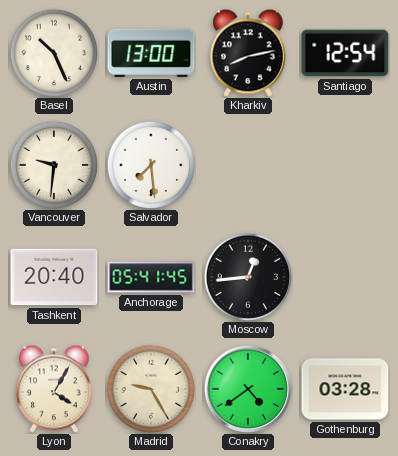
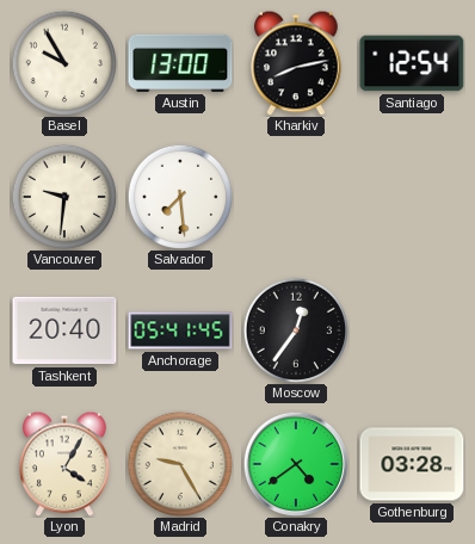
Basel: 10:26 -> 9:55
Moscow: 12:44 -> 12:36
